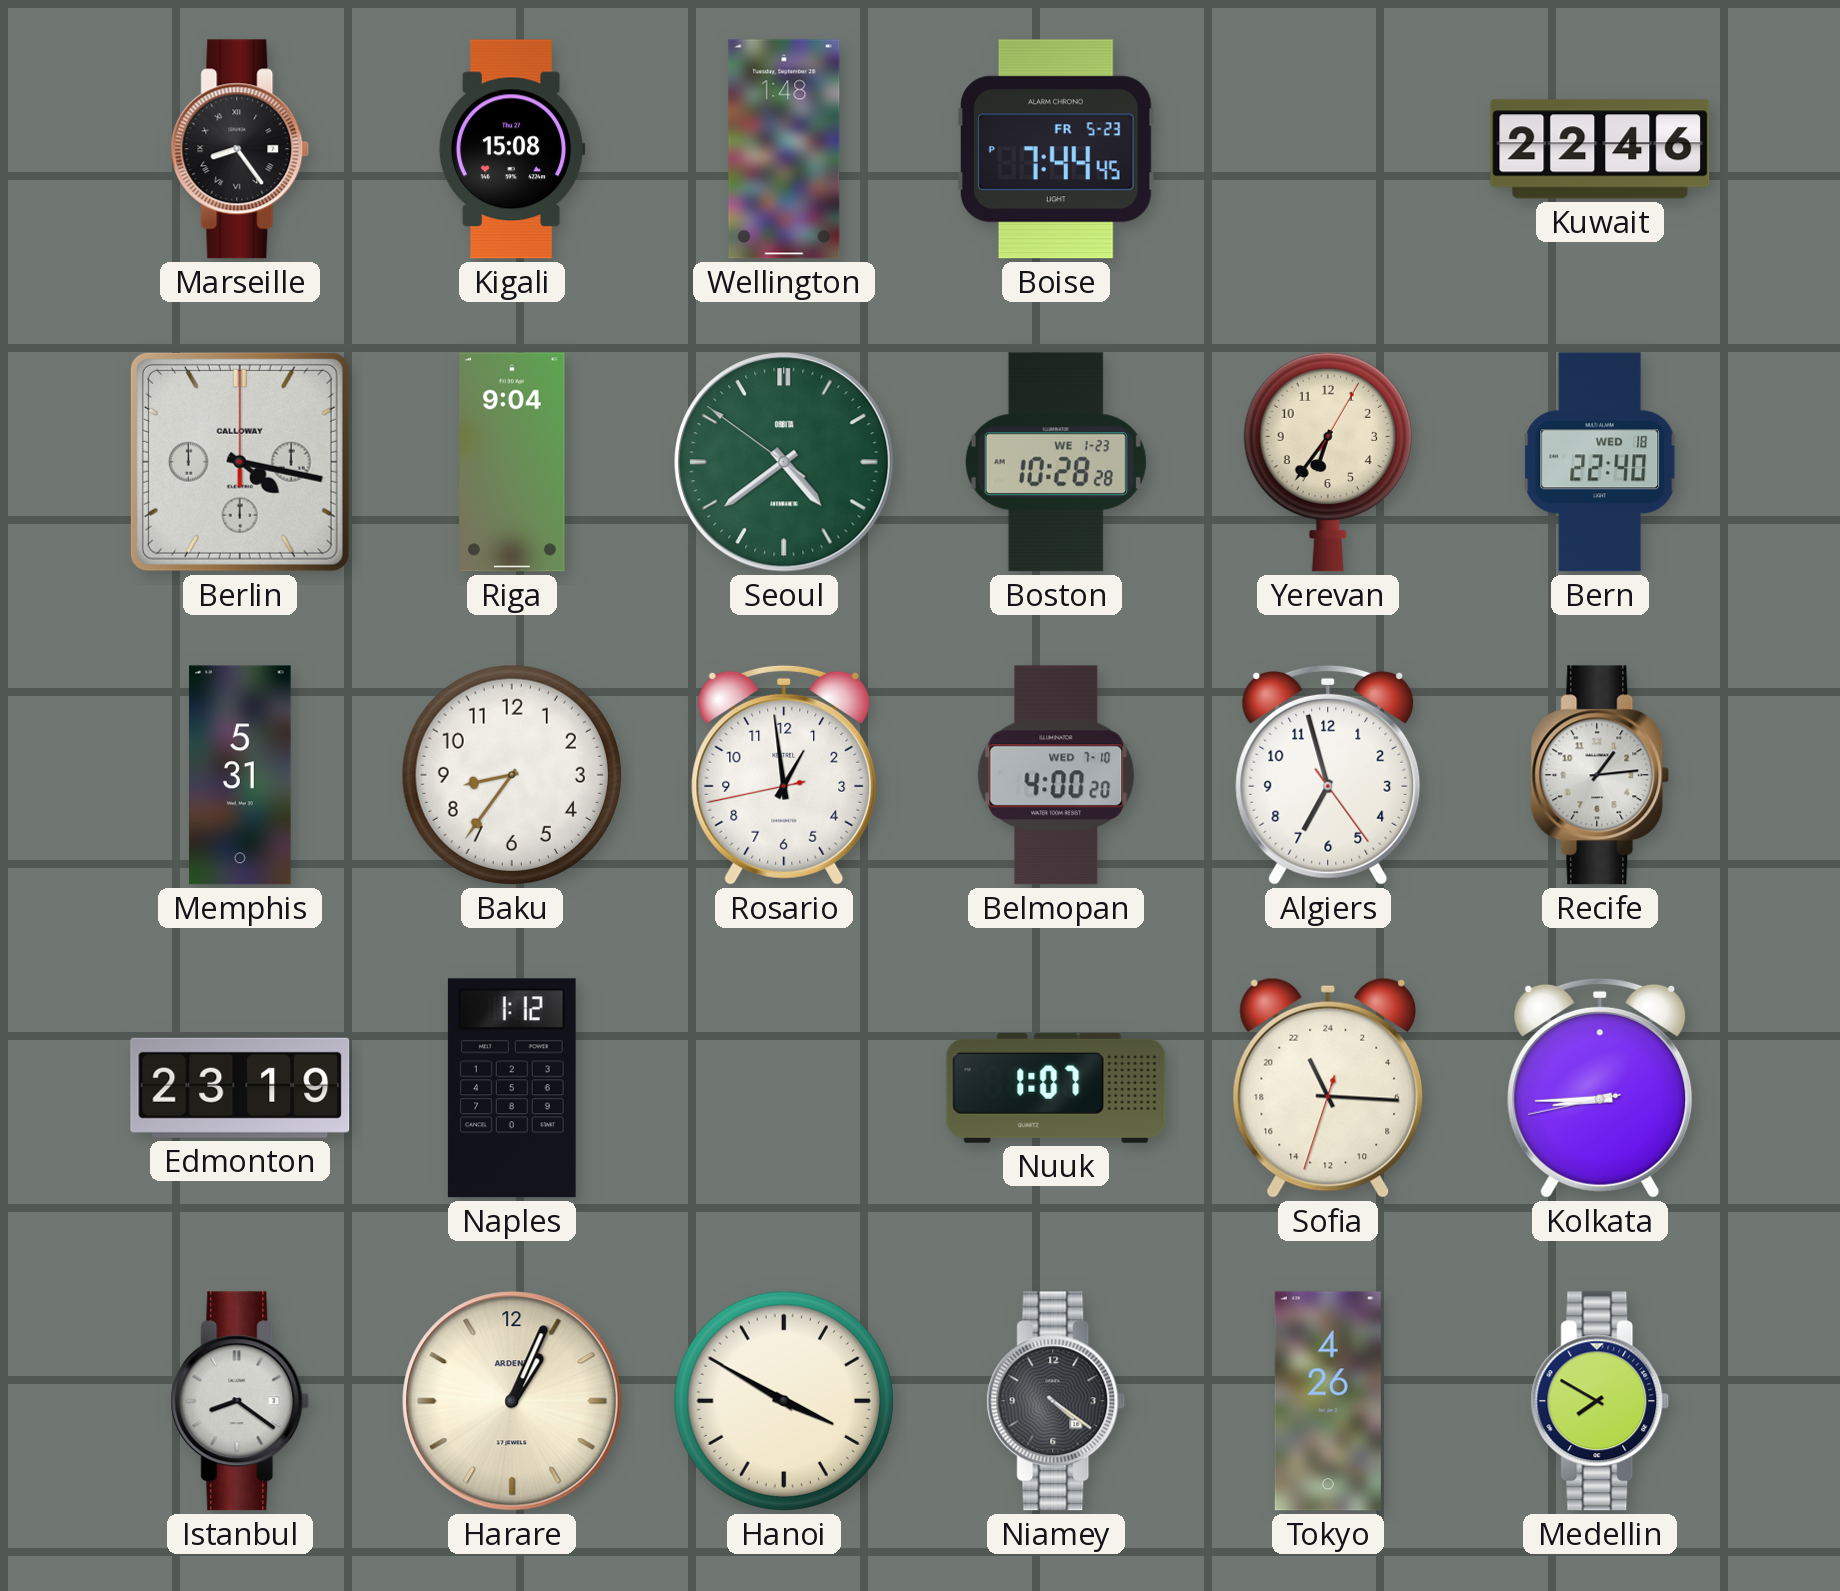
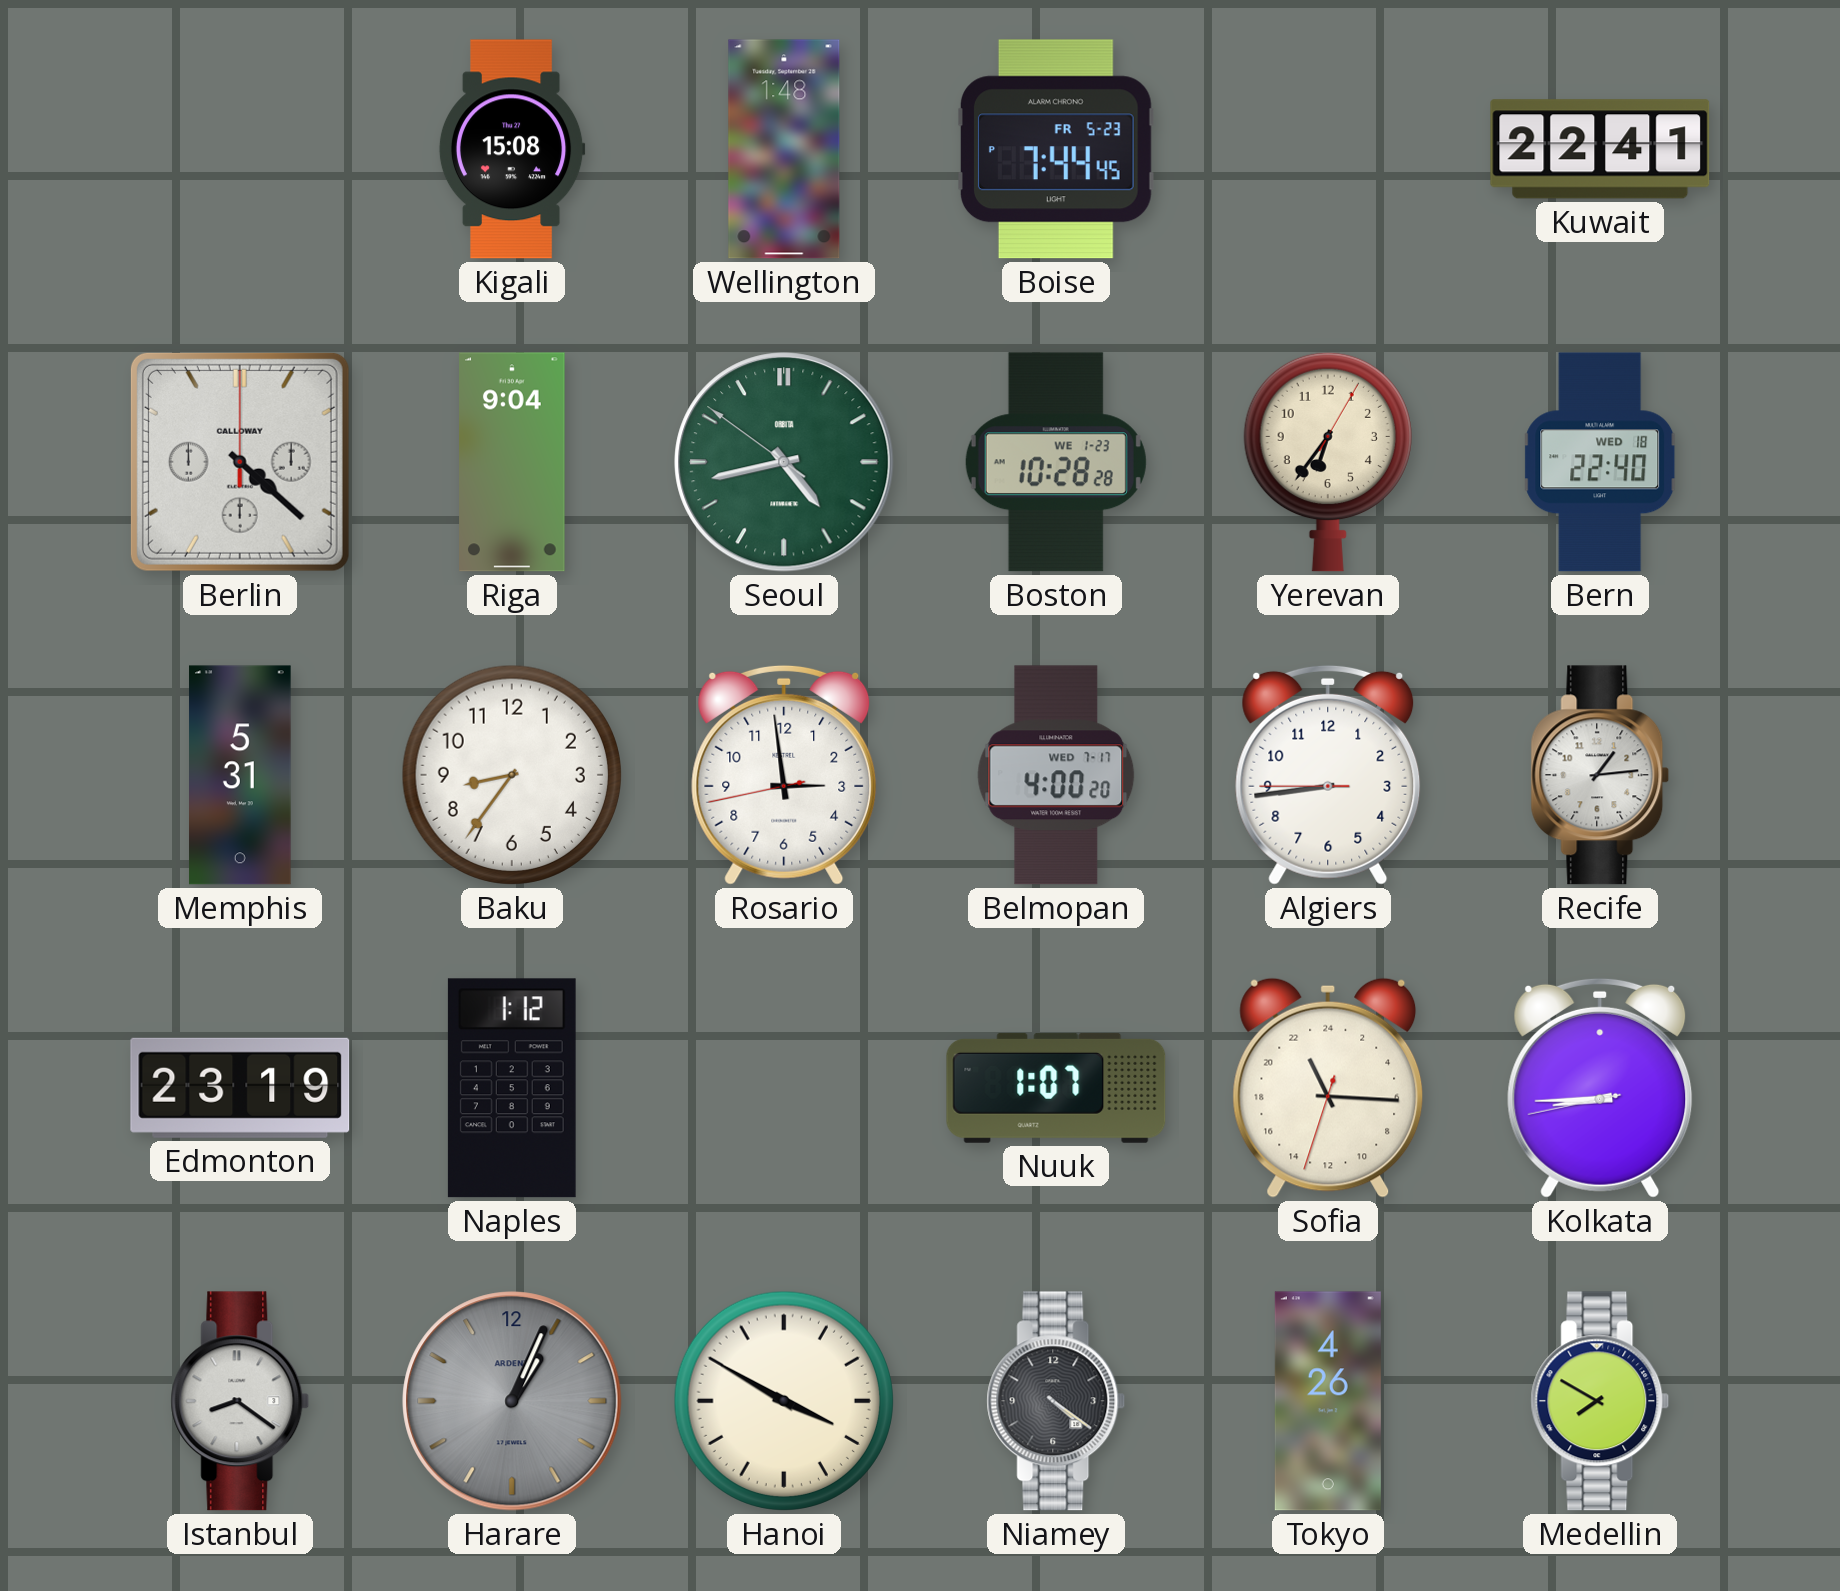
Marseille: 8:24 -> none
Kuwait: 22:46 -> 22:41
Berlin: 4:17 -> 4:22
Seoul: 4:38 -> 4:42
Rosario: 12:58 -> 2:58
Belmopan date: WED 7-10 -> WED 7-17
Algiers: 6:57 -> 8:43
Harare dial: cream -> grey
